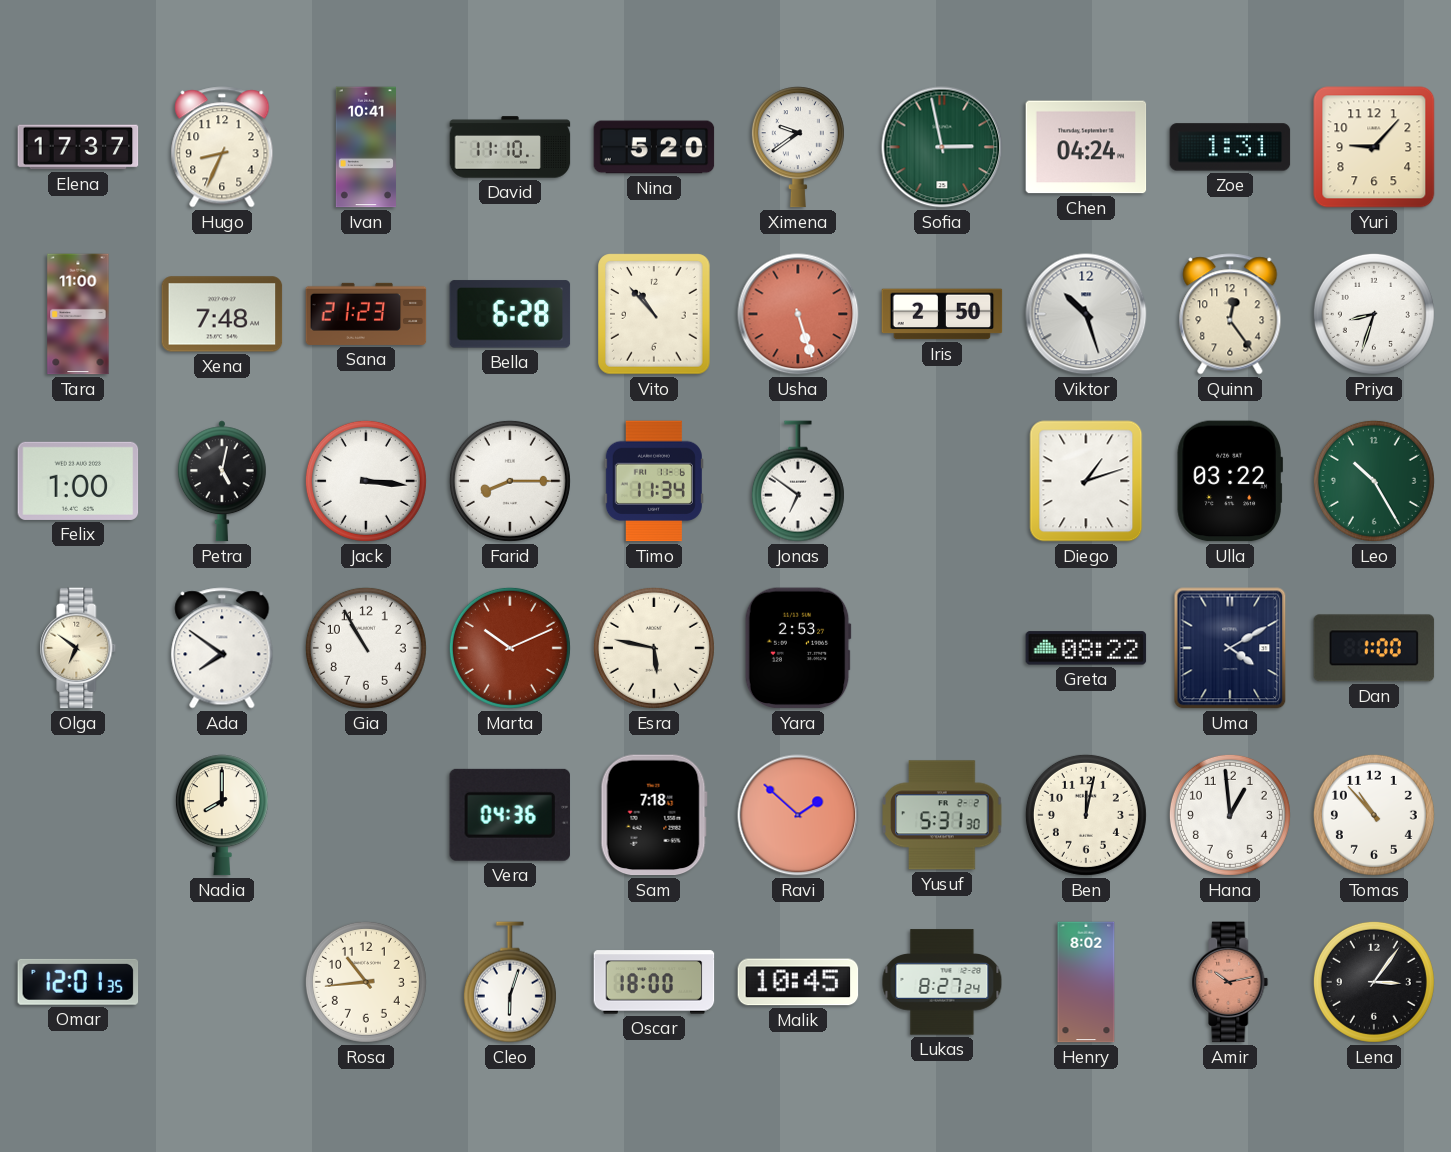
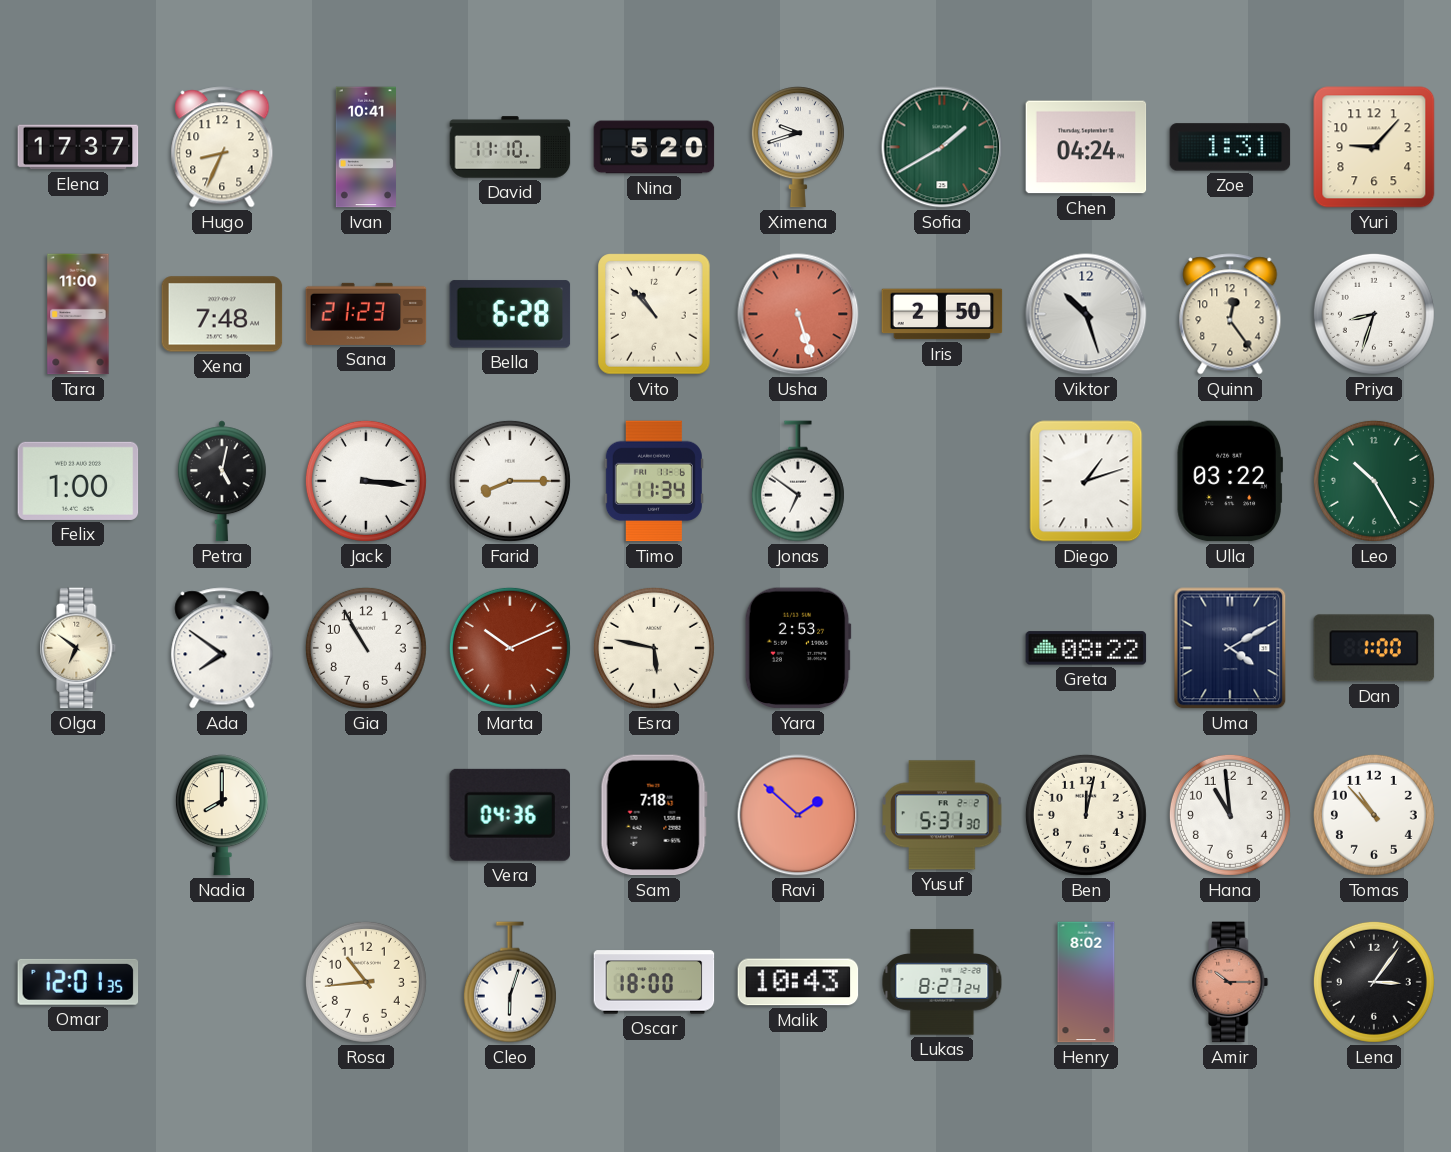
Ximena: 9:39 -> 9:42
Sofia: 2:58 -> 1:40
Hana: 12:59 -> 10:59
Malik: 10:45 -> 10:43
Amir: 10:13 -> 10:15
